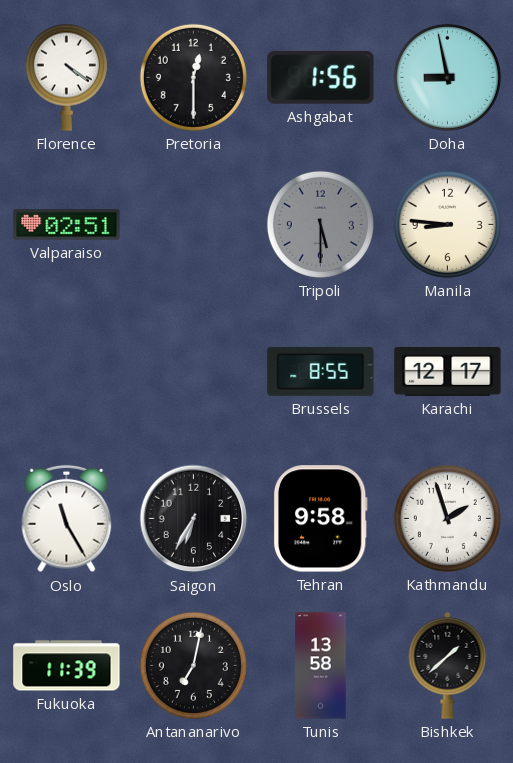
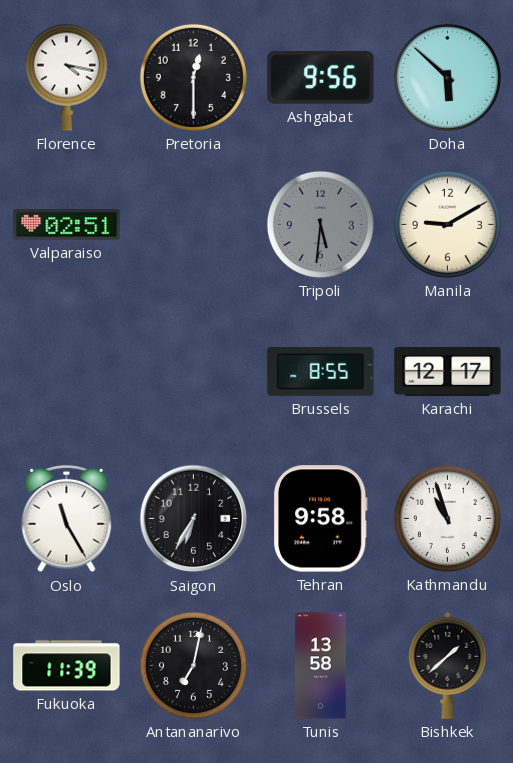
Florence: 4:21 -> 4:17
Ashgabat: 1:56 -> 9:56
Doha: 8:58 -> 5:52
Tripoli: 5:30 -> 5:31
Manila: 8:46 -> 9:10
Kathmandu: 1:57 -> 10:57
